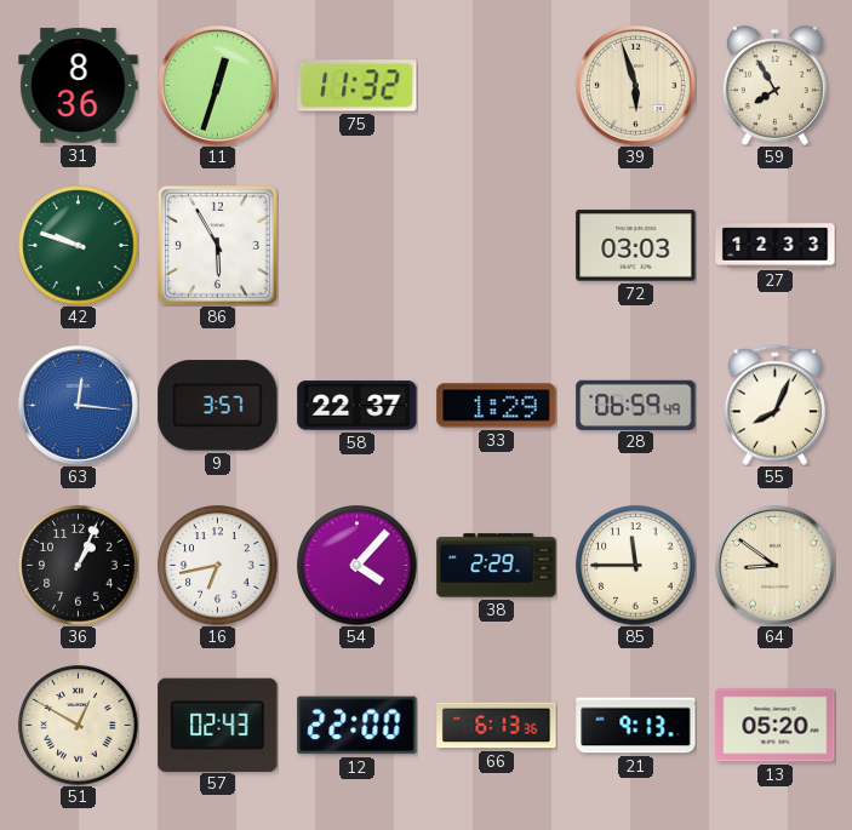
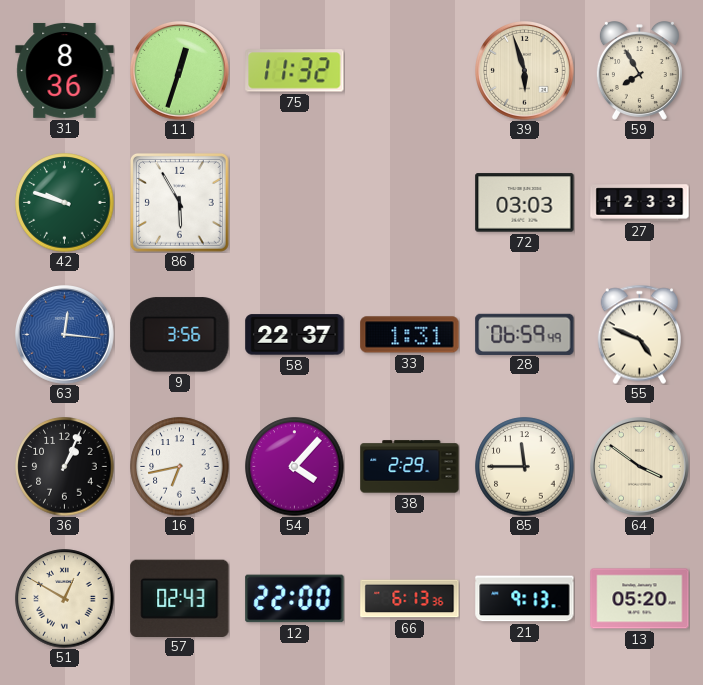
9: 3:57 -> 3:56
33: 1:29 -> 1:31
55: 8:04 -> 4:49
64: 8:51 -> 3:51
